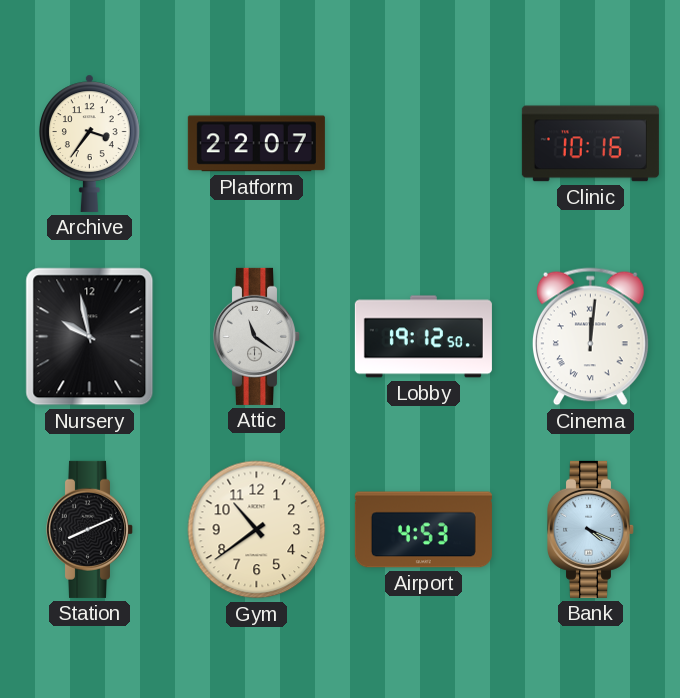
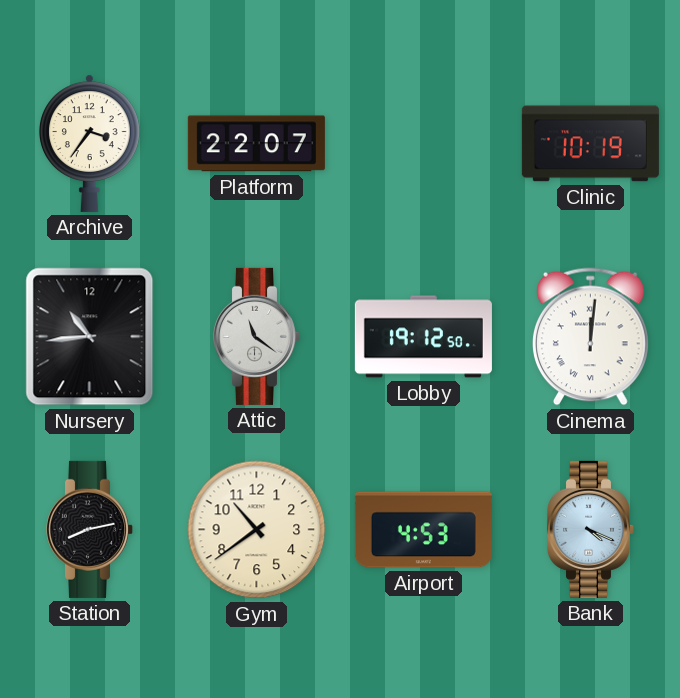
Clinic: 10:16 -> 10:19
Nursery: 9:58 -> 10:44
Station: 8:11 -> 8:13
